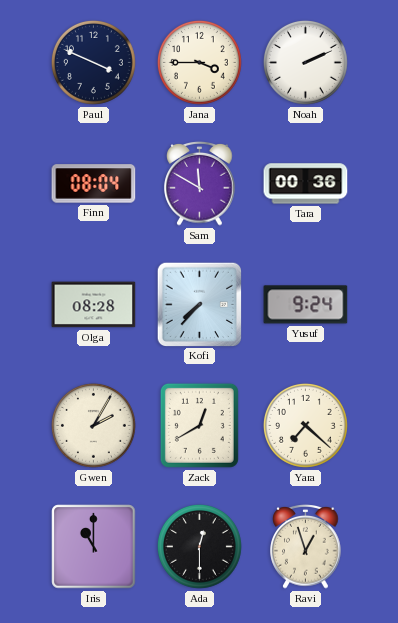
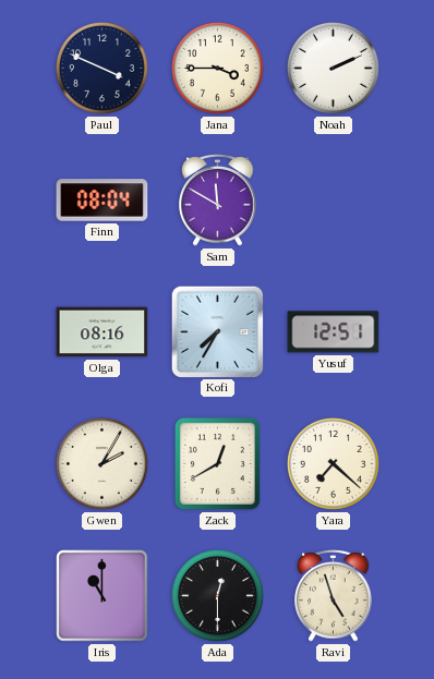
Tara: 00:36 -> none
Olga: 08:28 -> 08:16
Kofi: 7:37 -> 7:35
Yusuf: 9:24 -> 12:51
Ravi: 12:57 -> 4:57
